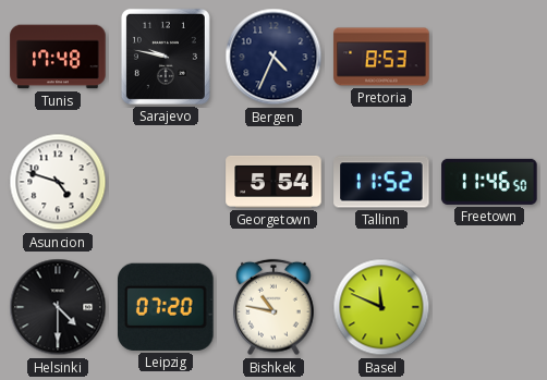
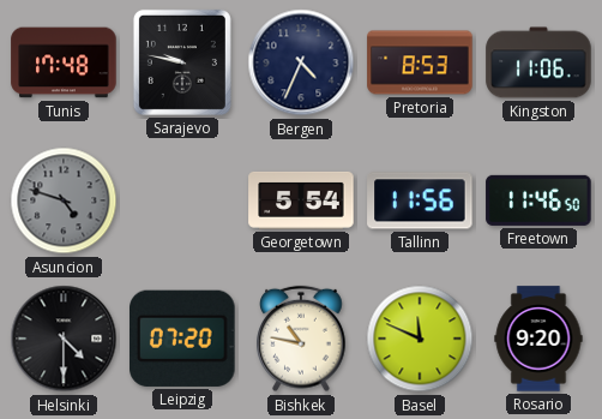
Kingston: none -> 11:06
Asuncion dial: white -> grey
Tallinn: 11:52 -> 11:56
Rosario: none -> 9:20
